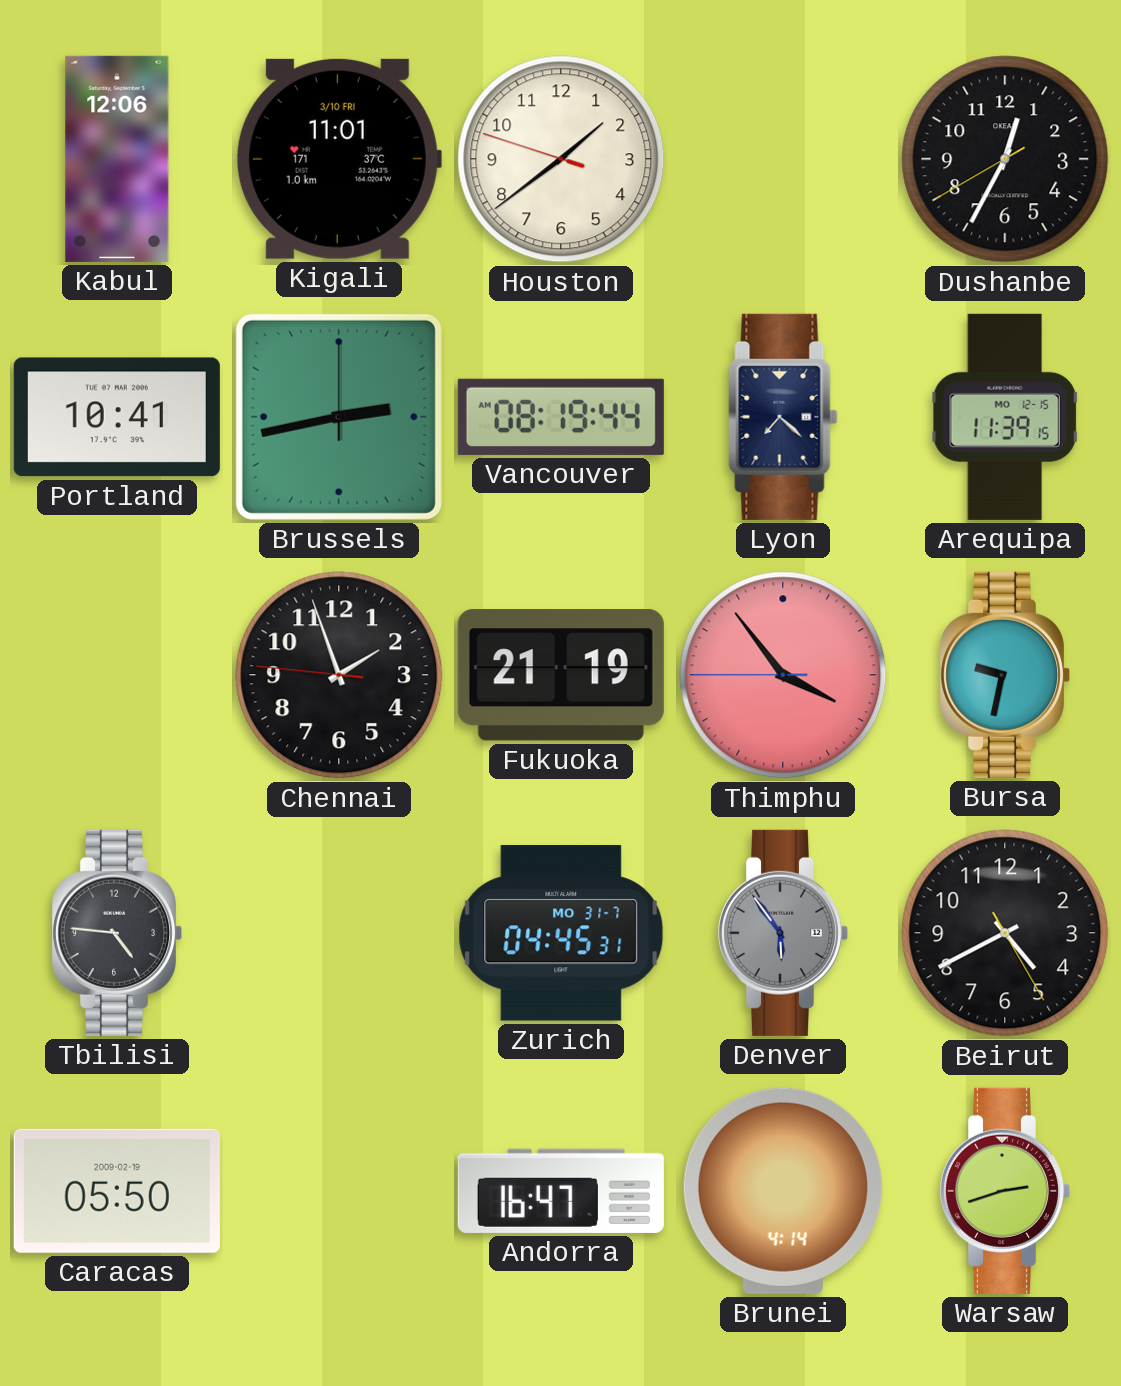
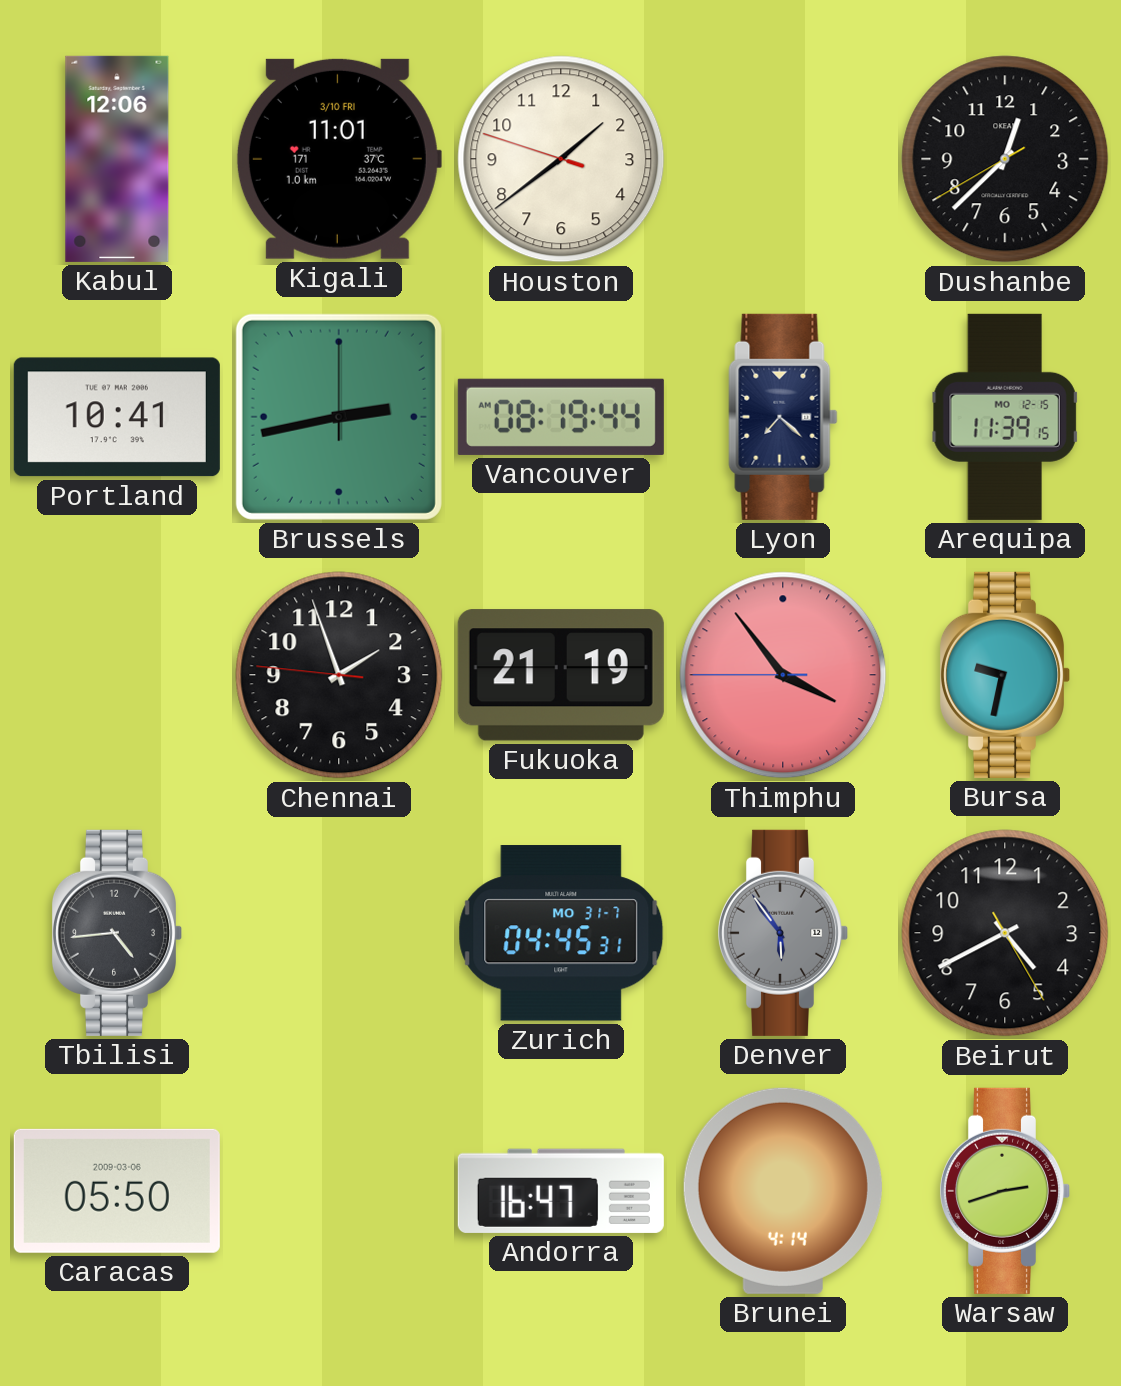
Dushanbe: 12:34 -> 12:37
Tbilisi: 4:46 -> 4:44
Caracas date: 2009-02-19 -> 2009-03-06
